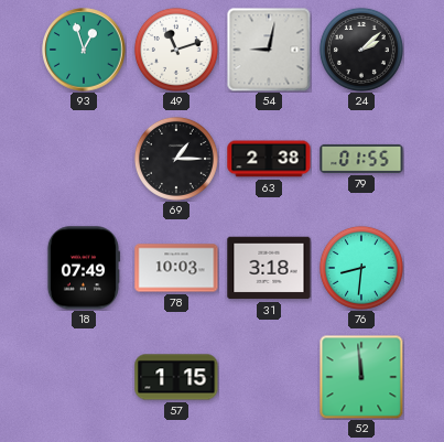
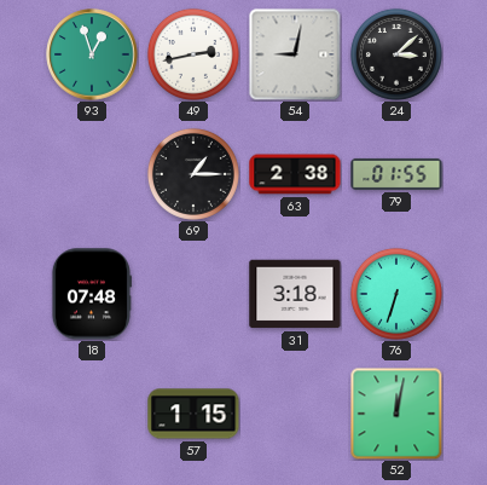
49: 11:12 -> 2:43
24: 2:08 -> 3:08
18: 07:49 -> 07:48
78: 10:03 -> none
76: 8:31 -> 6:33
52: 11:59 -> 12:02
